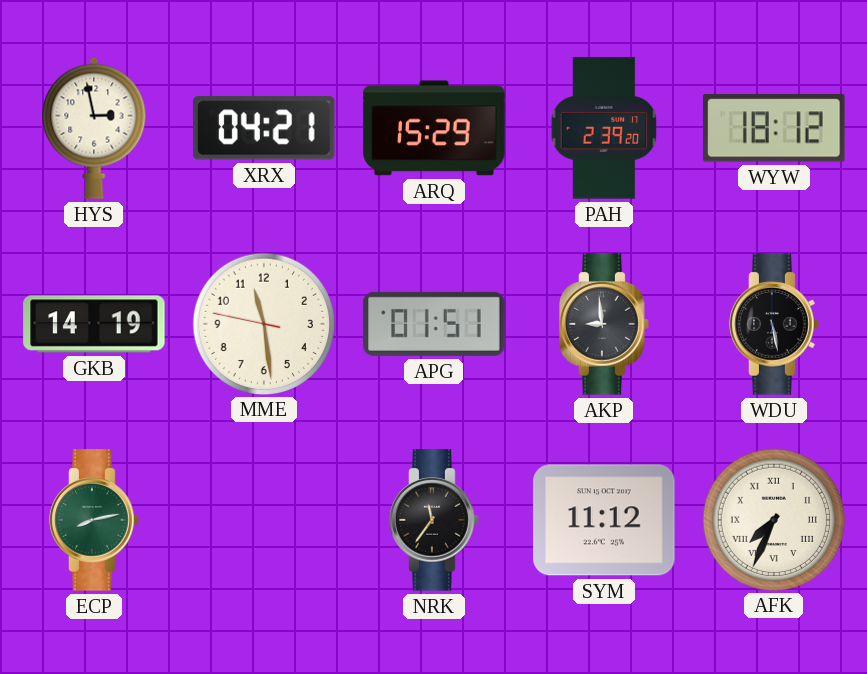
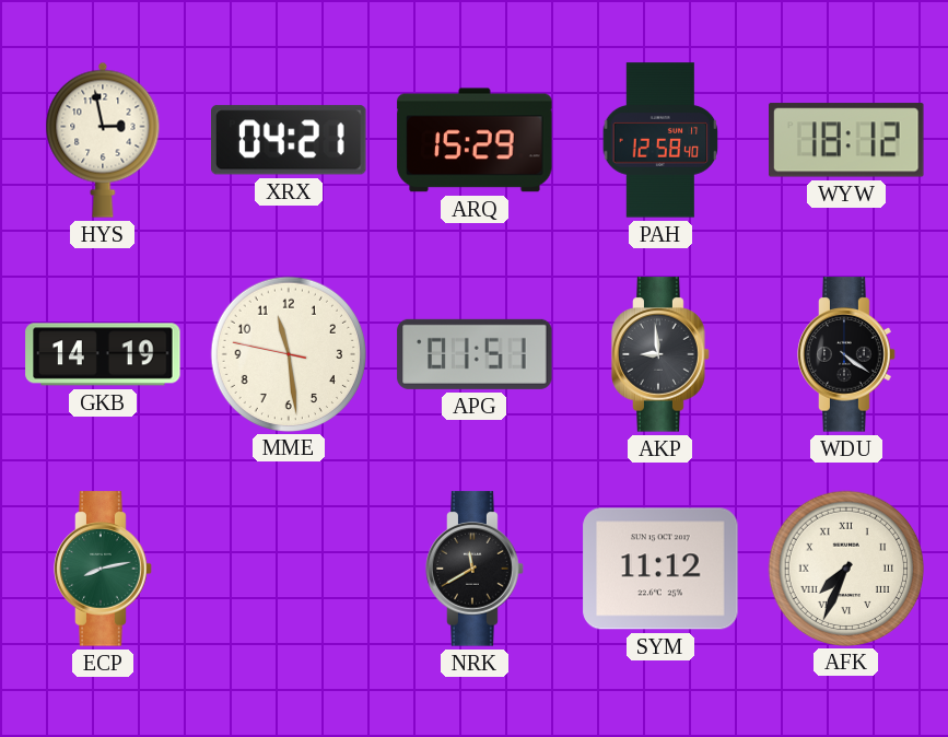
PAH: 2:39 -> 12:58
WDU: 5:28 -> 4:21
NRK: 11:36 -> 11:40
